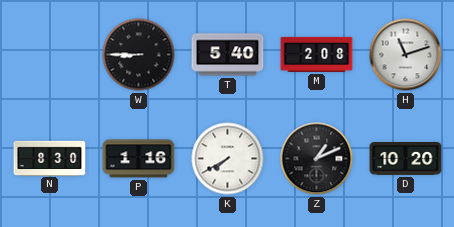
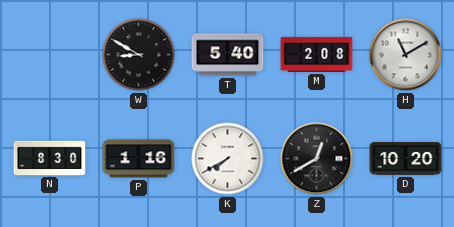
W: 8:45 -> 8:50
H: 11:12 -> 11:10
Z: 1:11 -> 12:40
